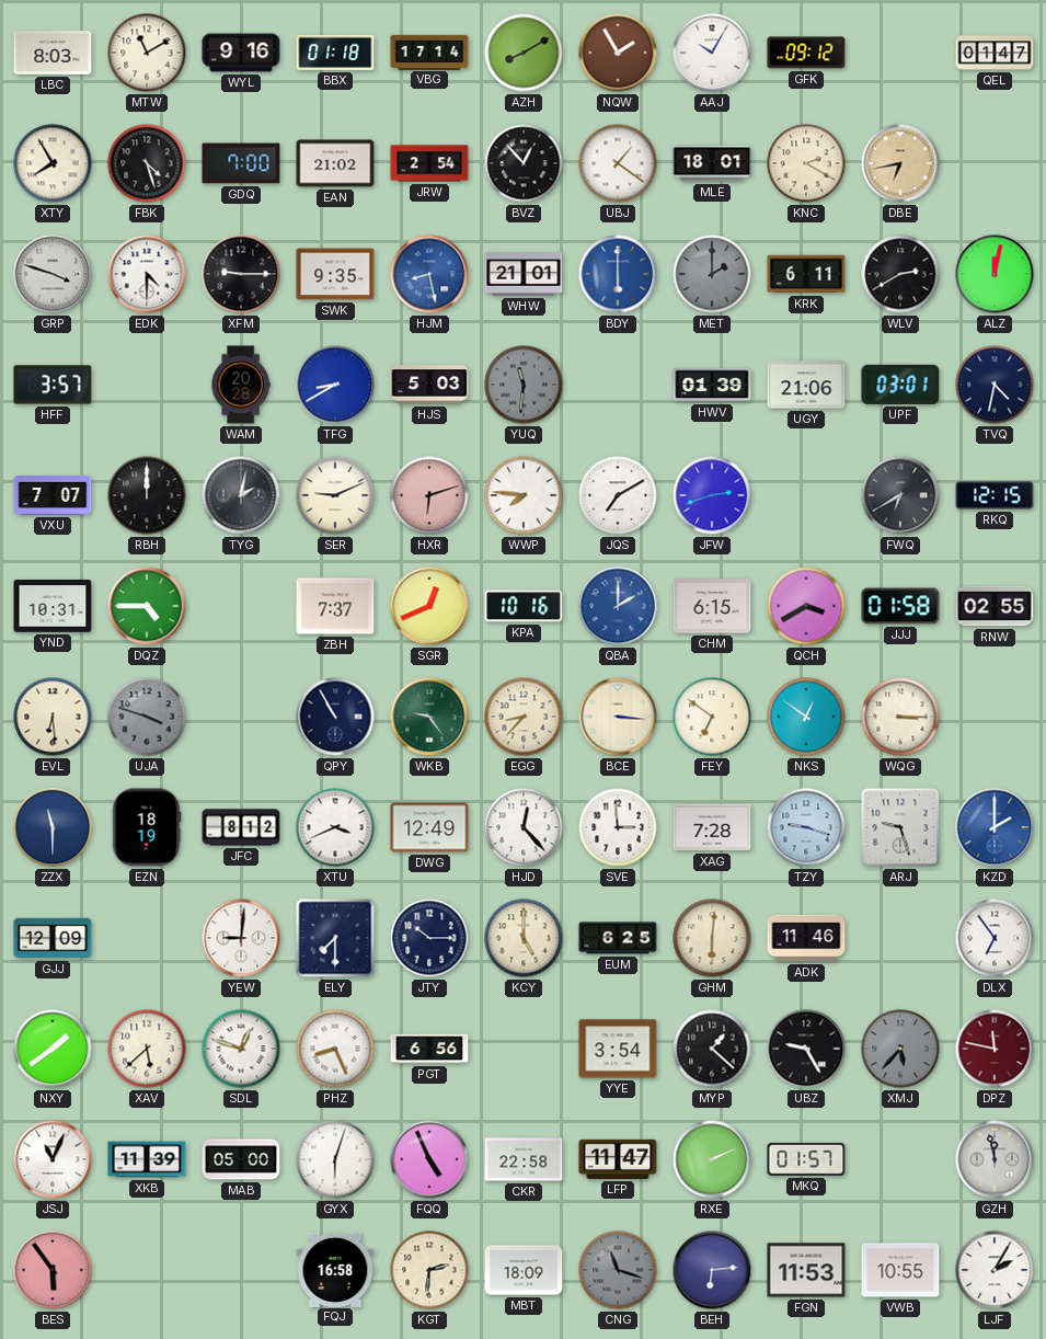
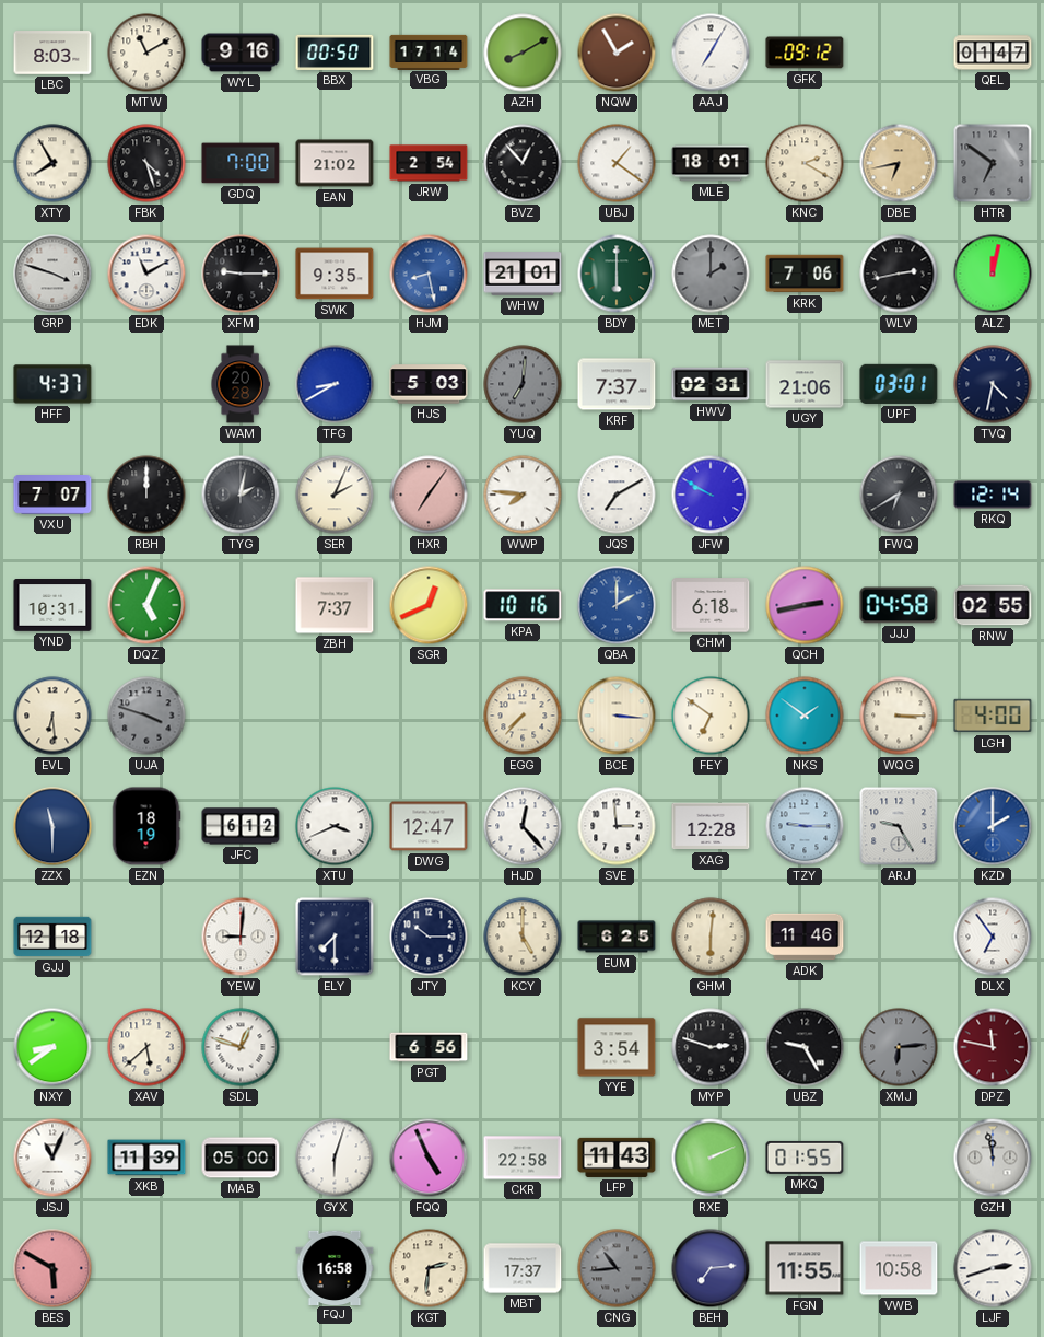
BBX: 01:18 -> 00:50
AAJ: 10:05 -> 7:05
HTR: none -> 6:51
EDK: 4:30 -> 11:10
BDY dial: blue -> green
KRK: 6:11 -> 7:06
WLV: 2:40 -> 2:43
HFF: 3:57 -> 4:37
YUQ: 11:31 -> 7:01
KRF: none -> 7:37
HWV: 01:39 -> 02:31
SER: 9:11 -> 2:04
HXR: 6:12 -> 7:06
JFW: 2:42 -> 9:50
RKQ: 12:15 -> 12:14
DQZ: 4:45 -> 5:04
CHM: 6:15 -> 6:18
QCH: 3:40 -> 2:43
JJJ: 01:58 -> 04:58
QPY: 10:55 -> none
WKB: 9:24 -> none
EGG: 8:37 -> 7:37
NKS: 12:51 -> 1:51
LGH: none -> 4:00
JFC: 8:12 -> 6:12
DWG: 12:49 -> 12:47
XAG: 7:28 -> 12:28
TZY: 9:18 -> 9:15
ARJ: 9:27 -> 9:25
GJJ: 12:09 -> 12:18
NXY: 1:39 -> 8:39
PHZ: 8:26 -> none
MYP: 1:22 -> 2:48
XMJ: 5:37 -> 6:14
LFP: 11:47 -> 11:43
MKQ: 01:57 -> 01:55
BES: 5:54 -> 5:50
MBT: 18:09 -> 17:37
CNG: 11:18 -> 10:44
BEH: 6:14 -> 7:14
FGN: 11:53 -> 11:55
VWB: 10:55 -> 10:58
LJF: 2:05 -> 2:42
